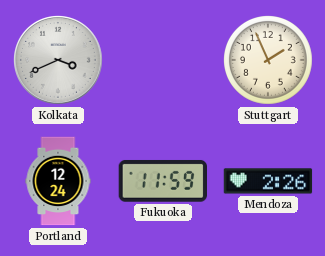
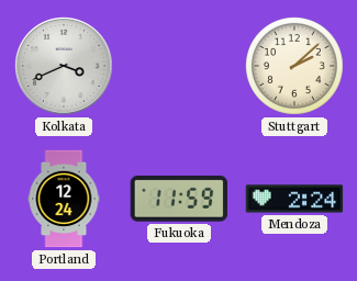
Stuttgart: 1:56 -> 2:08
Mendoza: 2:26 -> 2:24
